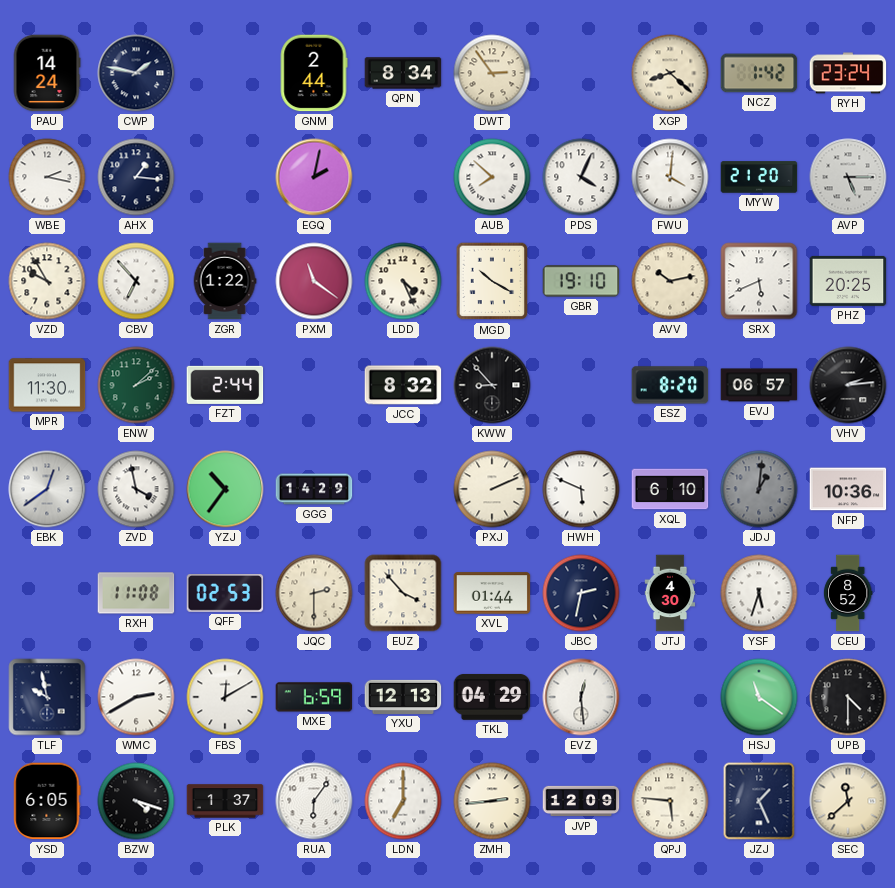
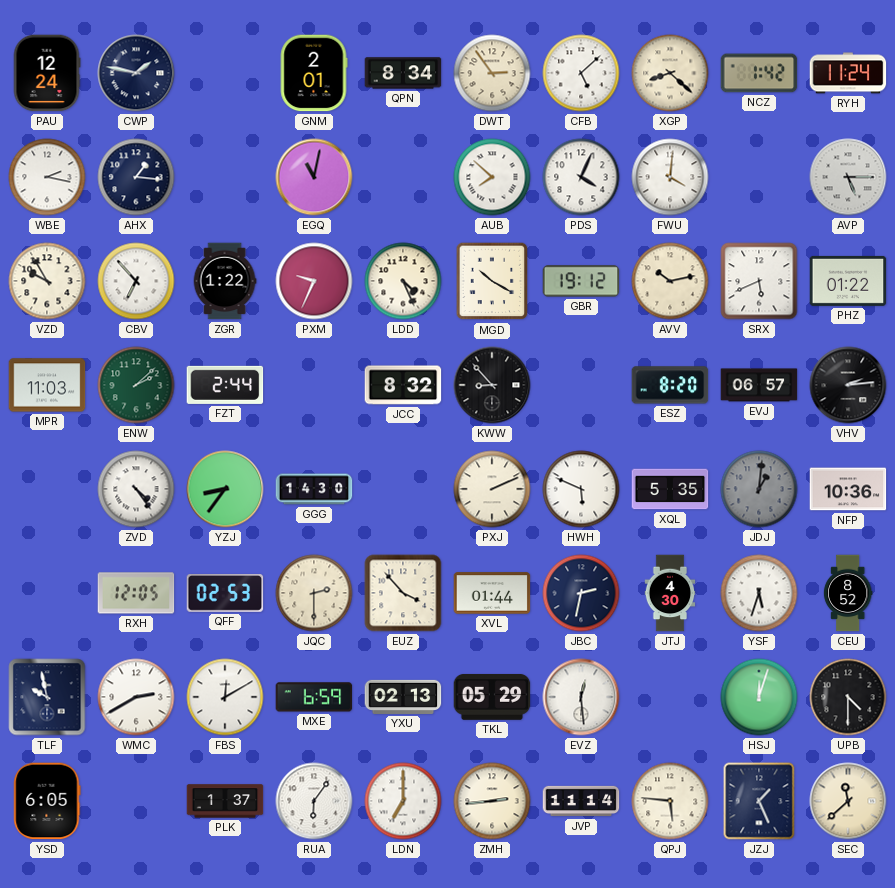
PAU: 14:24 -> 12:24
GNM: 2:44 -> 2:01
CFB: none -> 5:08
RYH: 23:24 -> 11:24
EGQ: 2:02 -> 11:02
MYW: 21:20 -> none
PXM: 11:21 -> 9:34
GBR: 19:10 -> 19:12
PHZ: 20:25 -> 01:22
MPR: 11:30 -> 11:03
EBK: 12:39 -> none
ZVD: 3:58 -> 4:24
YZJ: 10:36 -> 8:36
GGG: 14:29 -> 14:30
XQL: 6:10 -> 5:35
RXH: 11:08 -> 12:05
YXU: 12:13 -> 02:13
TKL: 04:29 -> 05:29
HSJ: 11:21 -> 12:03
BZW: 4:18 -> none
JVP: 12:09 -> 11:14
